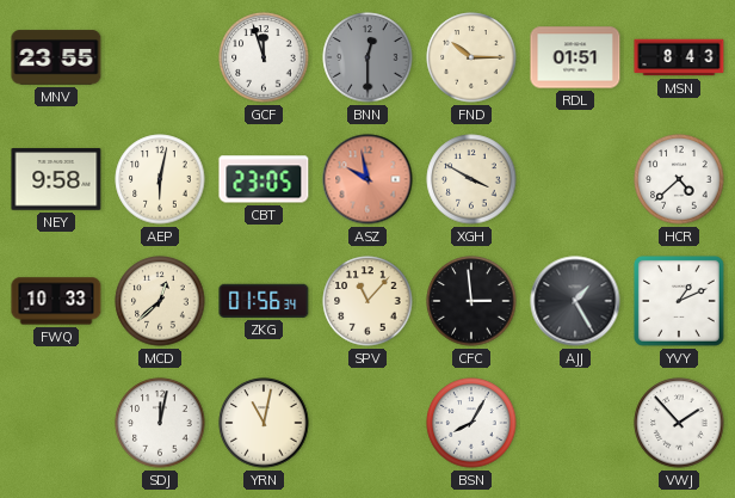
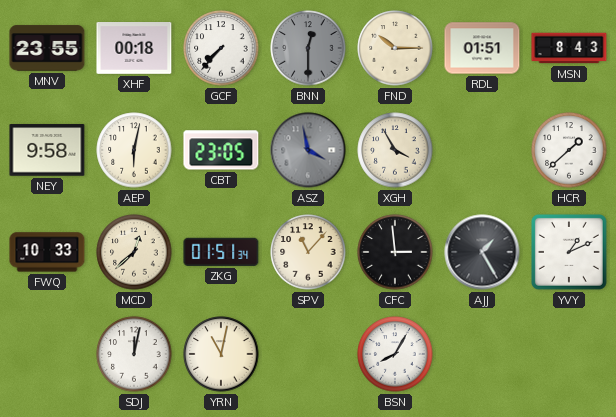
XHF: none -> 00:18
GCF: 11:57 -> 7:37
ASZ: 9:58 -> 3:58
ASZ dial: salmon -> grey
XGH: 3:50 -> 3:55
HCR: 4:38 -> 1:38
ZKG: 01:56 -> 01:51
VWJ: 1:53 -> none
